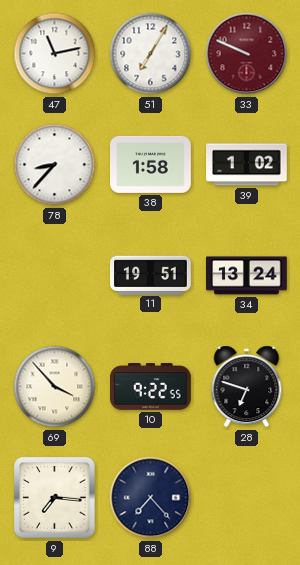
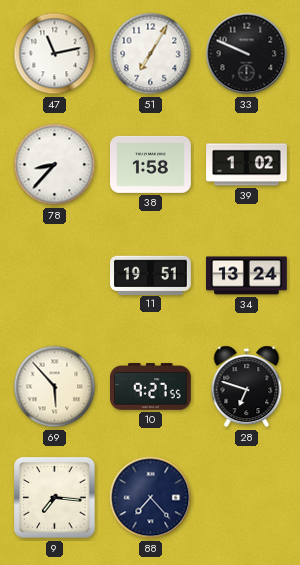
33 dial: burgundy -> black
69: 3:53 -> 5:53
10: 9:22 -> 9:27
